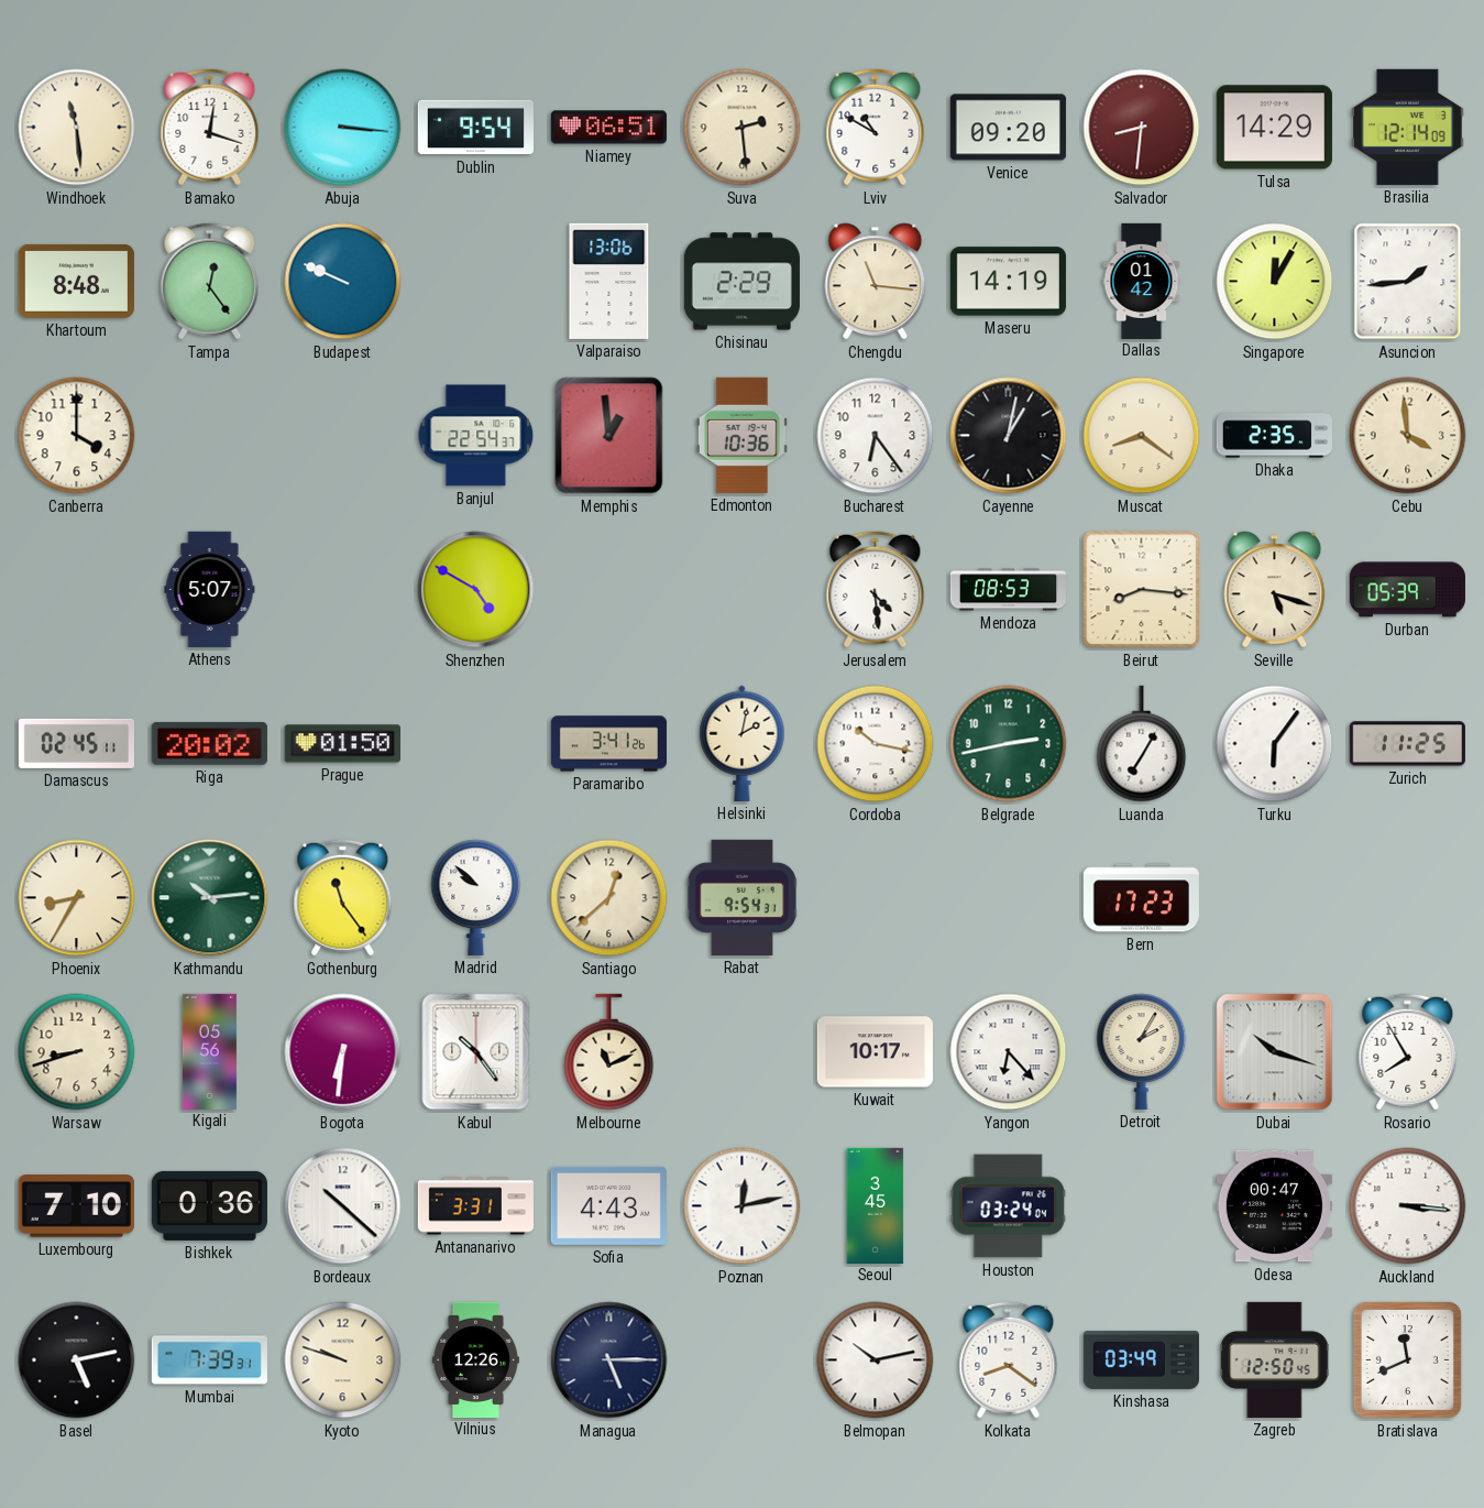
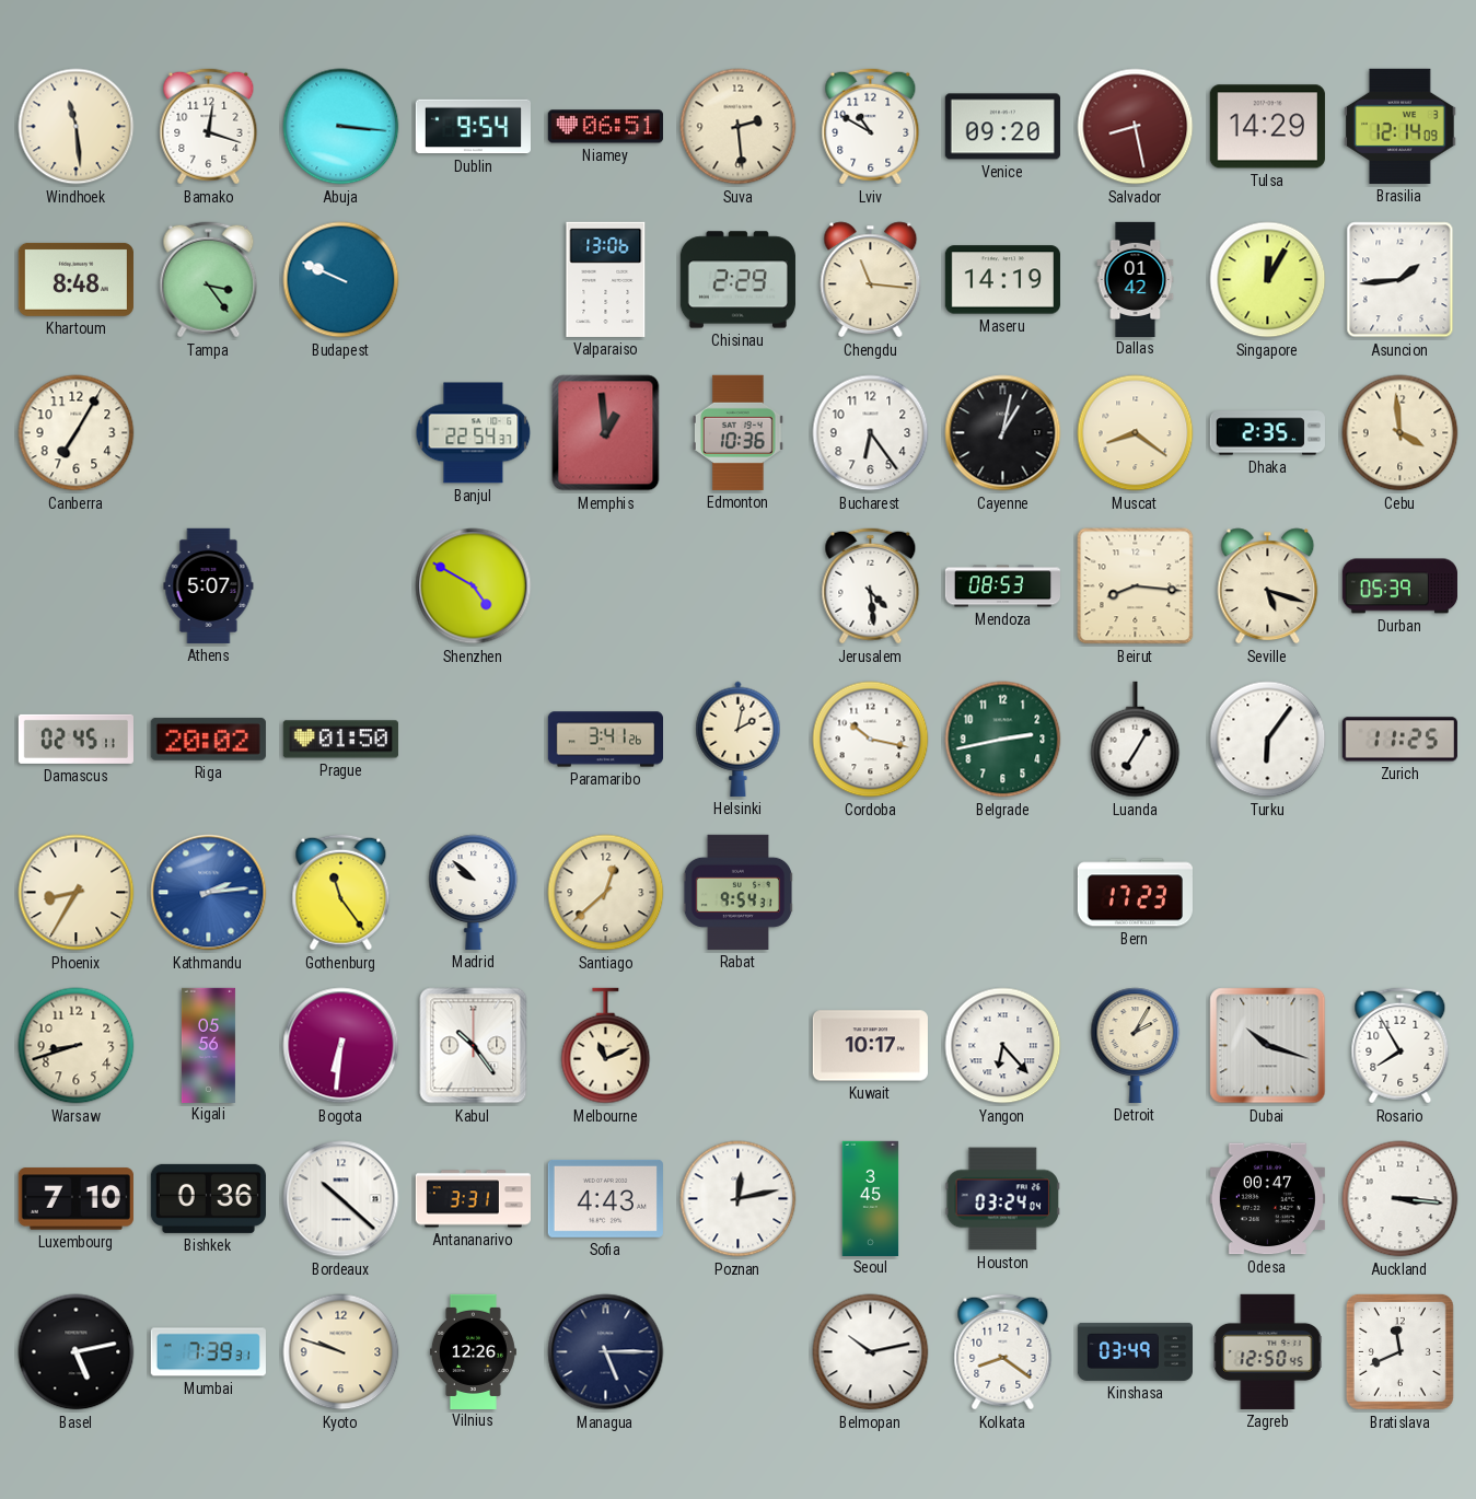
Salvador: 8:31 -> 8:28
Tampa: 12:24 -> 3:24
Canberra: 4:00 -> 7:05
Kathmandu: 10:14 -> 2:14
Kathmandu dial: green -> blue
